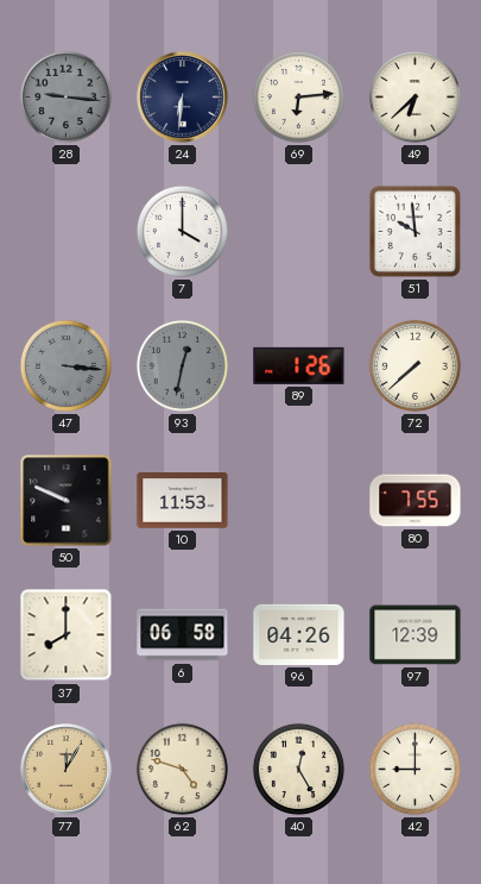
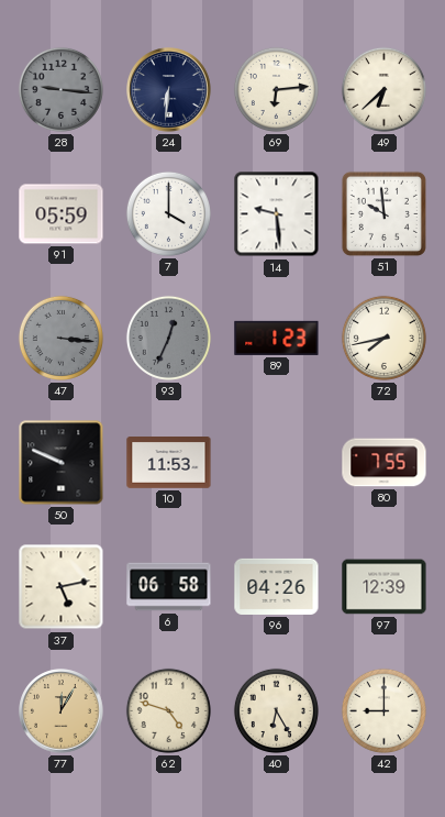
91: none -> 05:59
14: none -> 9:29
93: 12:32 -> 12:34
89: 1:26 -> 1:23
72: 7:38 -> 7:43
37: 8:00 -> 5:13
40: 12:25 -> 6:25
